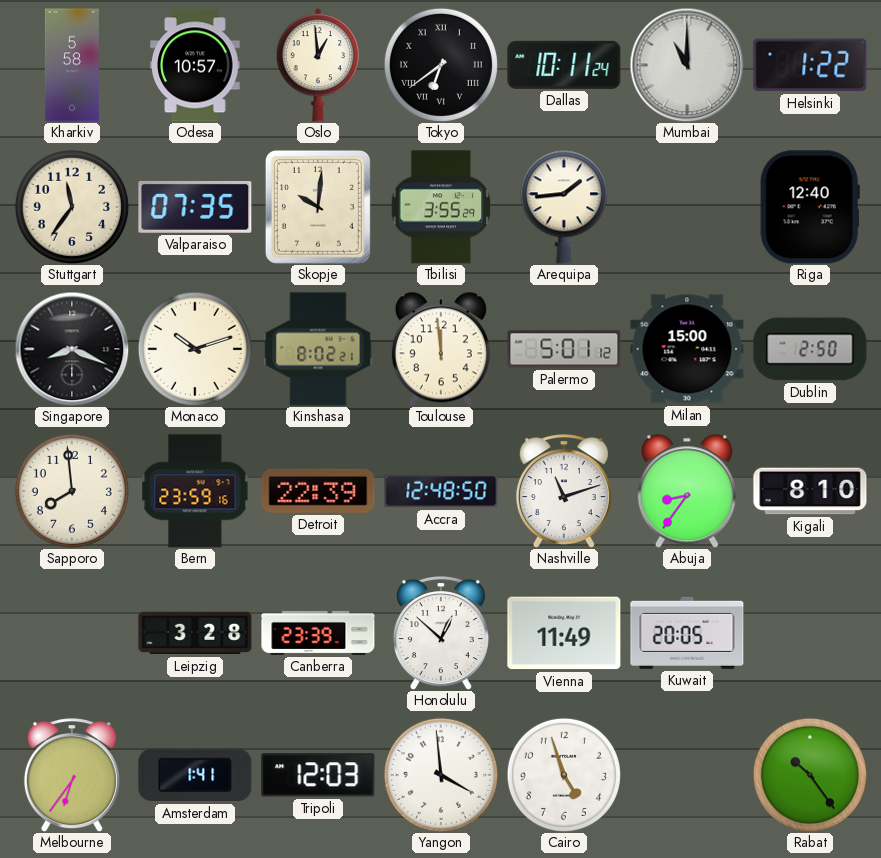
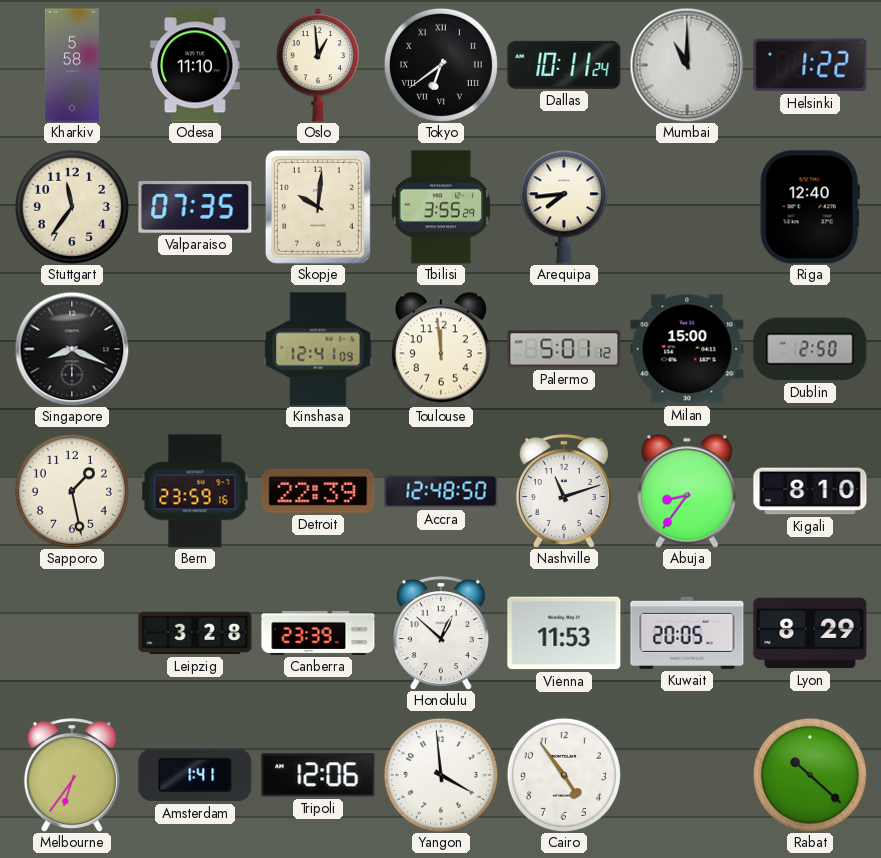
Odesa: 10:57 -> 11:10
Arequipa: 1:44 -> 7:44
Monaco: 10:12 -> none
Kinshasa: 8:02 -> 12:41
Sapporo: 7:59 -> 1:28
Vienna: 11:49 -> 11:53
Lyon: none -> 8:29
Tripoli: 12:03 -> 12:06
Cairo: 4:57 -> 4:54
Rabat: 10:24 -> 10:22
